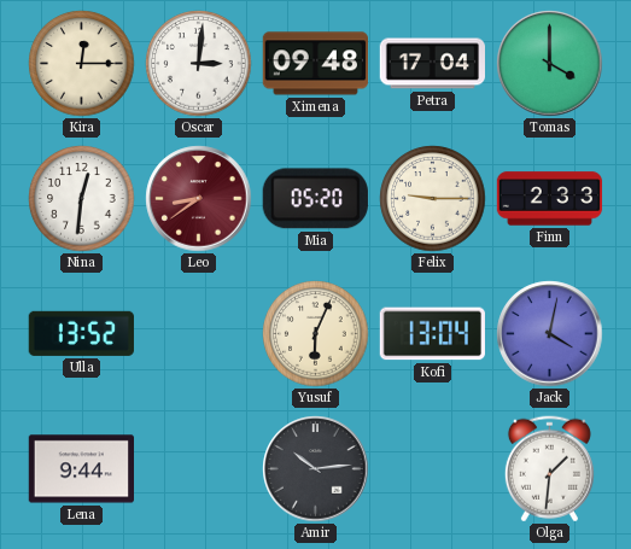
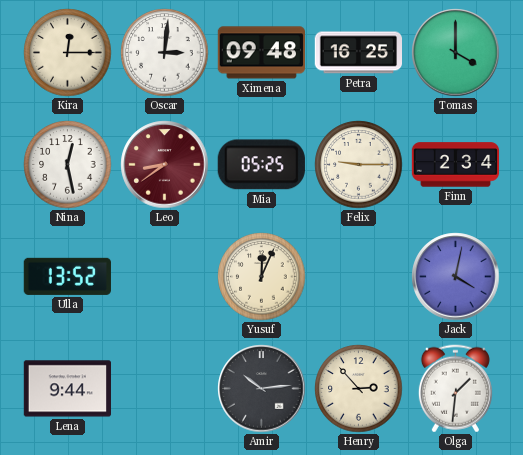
Petra: 17:04 -> 16:25
Nina: 12:31 -> 12:28
Mia: 05:20 -> 05:25
Finn: 2:33 -> 2:34
Yusuf: 6:04 -> 12:04
Kofi: 13:04 -> none
Henry: none -> 2:53
